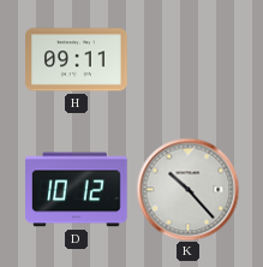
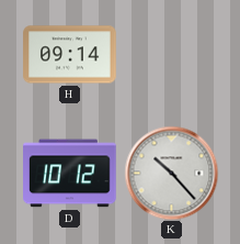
H: 09:11 -> 09:14
